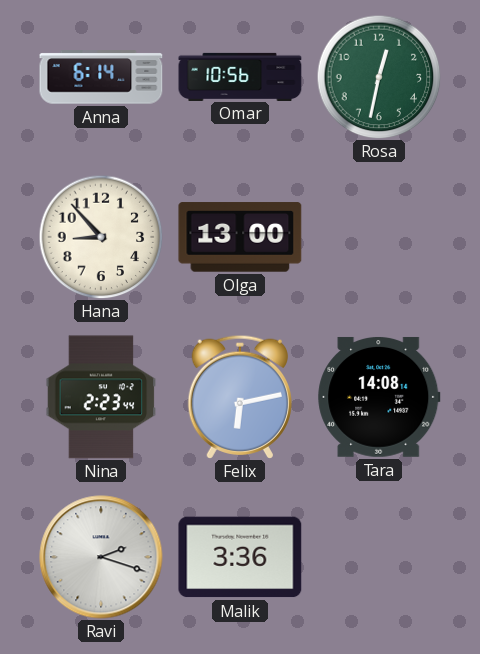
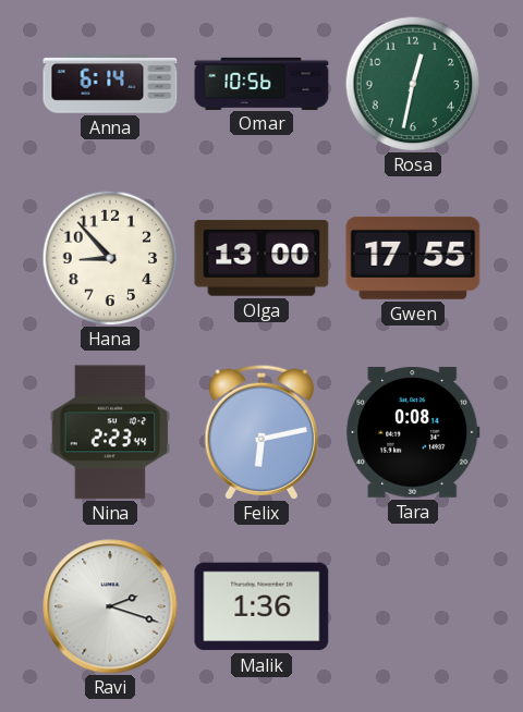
Gwen: none -> 17:55
Tara: 14:08 -> 0:08
Malik: 3:36 -> 1:36
